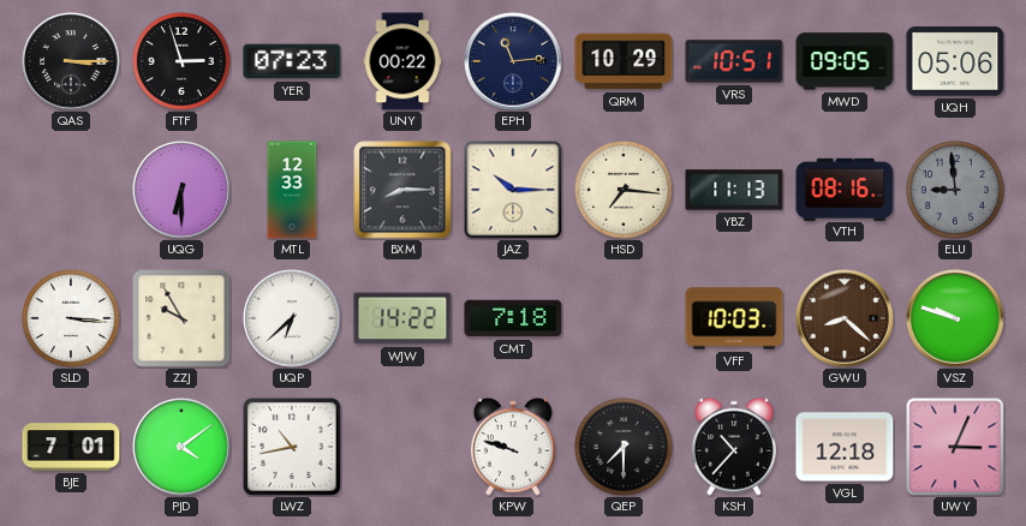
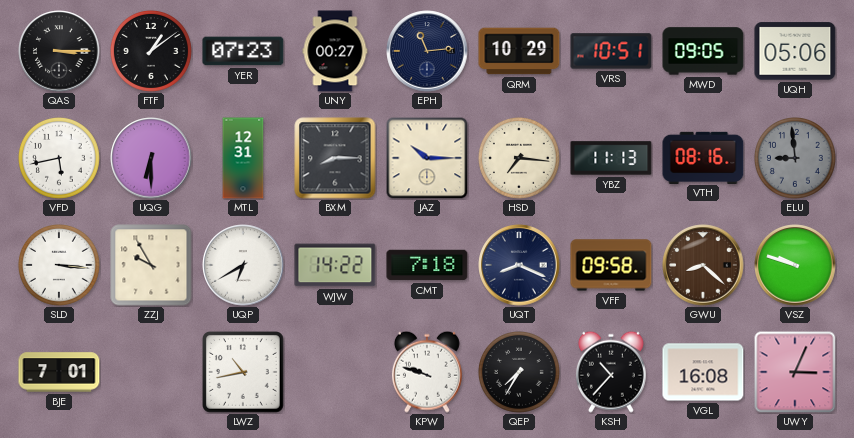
FTF: 2:57 -> 1:09
UNY: 00:22 -> 00:27
VFD: none -> 5:43
MTL: 12:33 -> 12:31
UQP: 6:38 -> 6:40
UQT: none -> 8:19
VFF: 10:03 -> 09:58
PJD: 4:09 -> none
QEP: 7:30 -> 7:35
VGL: 12:18 -> 16:08
